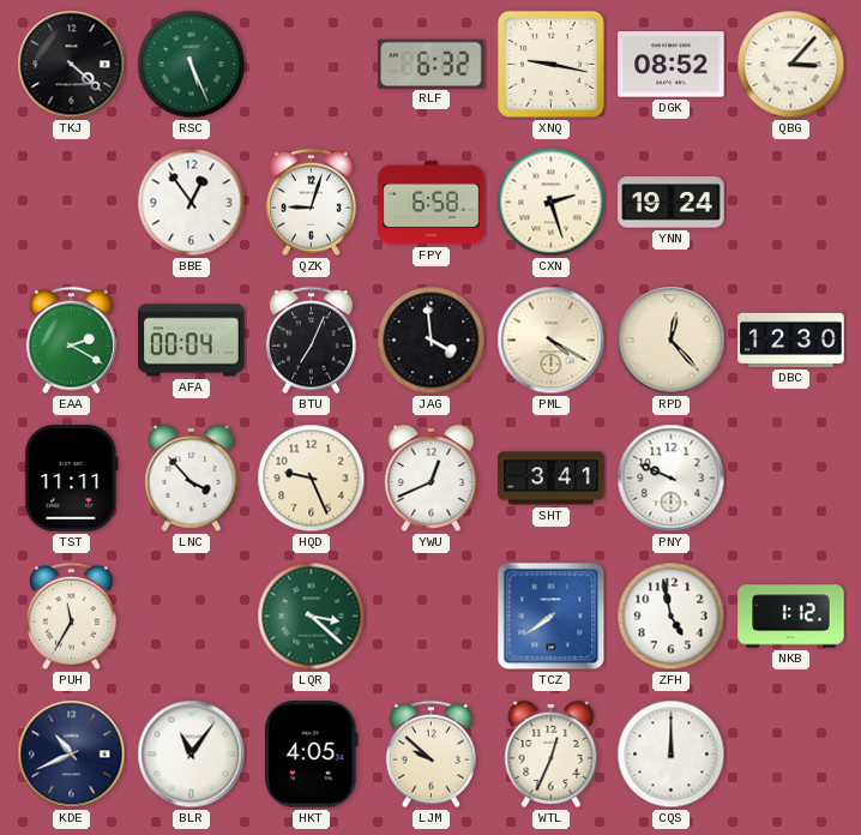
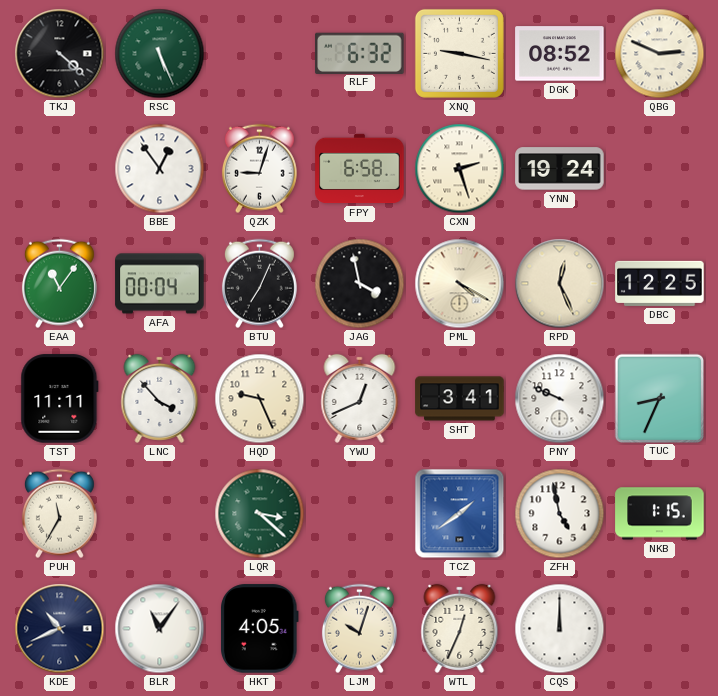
QBG: 3:07 -> 2:49
EAA: 2:20 -> 11:06
JAG: 3:59 -> 3:58
RPD: 12:23 -> 12:26
DBC: 12:30 -> 12:25
TUC: none -> 8:34
TCZ: 7:39 -> 1:39
NKB: 1:12 -> 1:15
LJM: 9:52 -> 10:03
